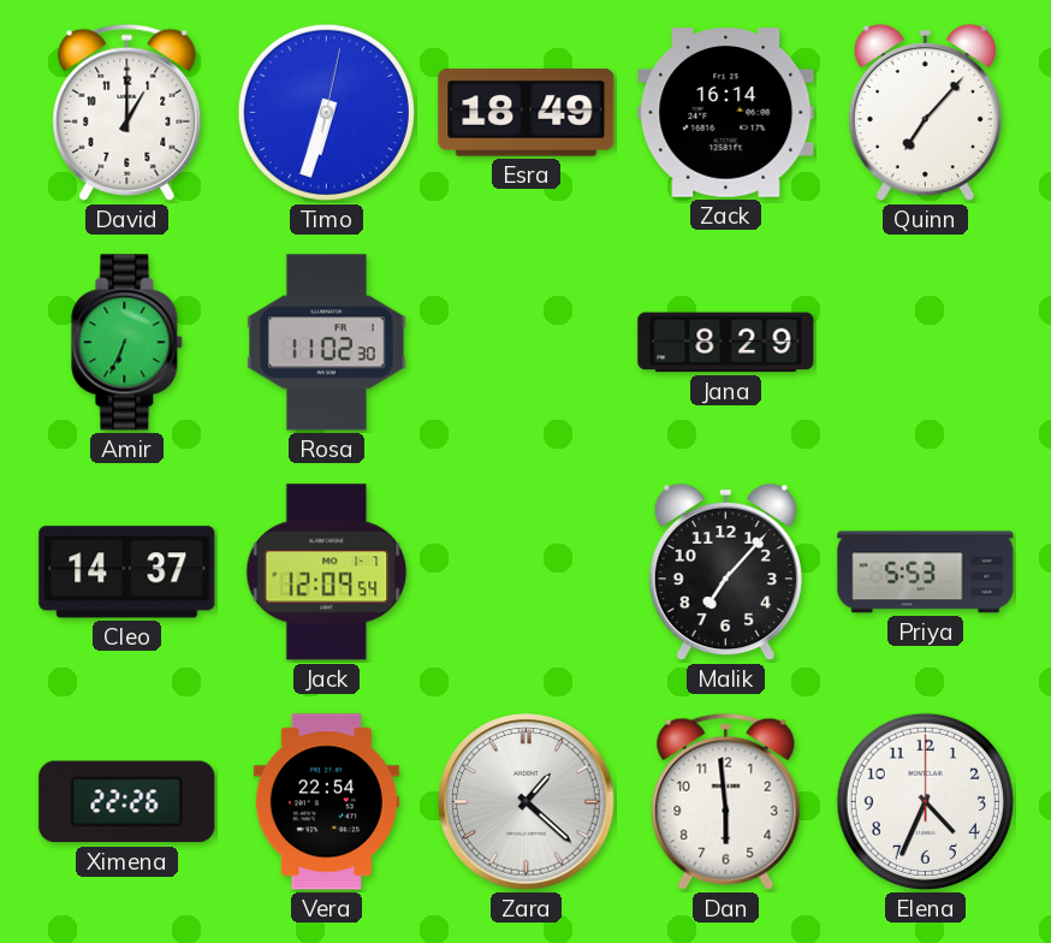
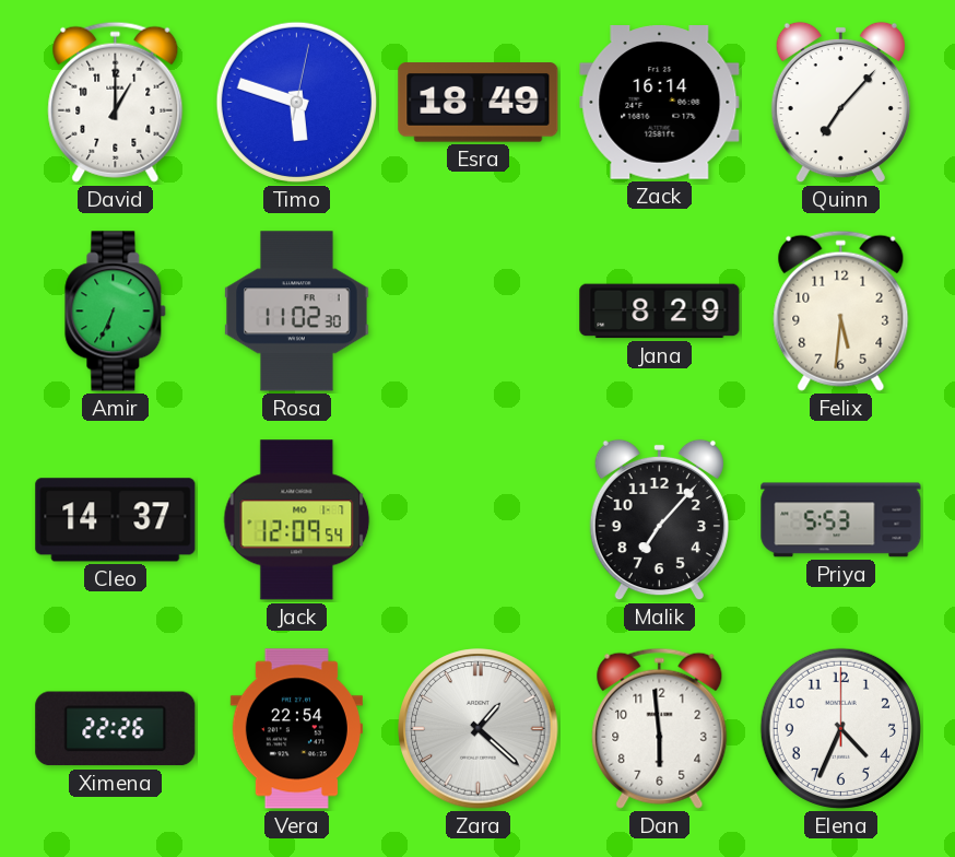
Timo: 6:33 -> 5:48
Felix: none -> 5:31
